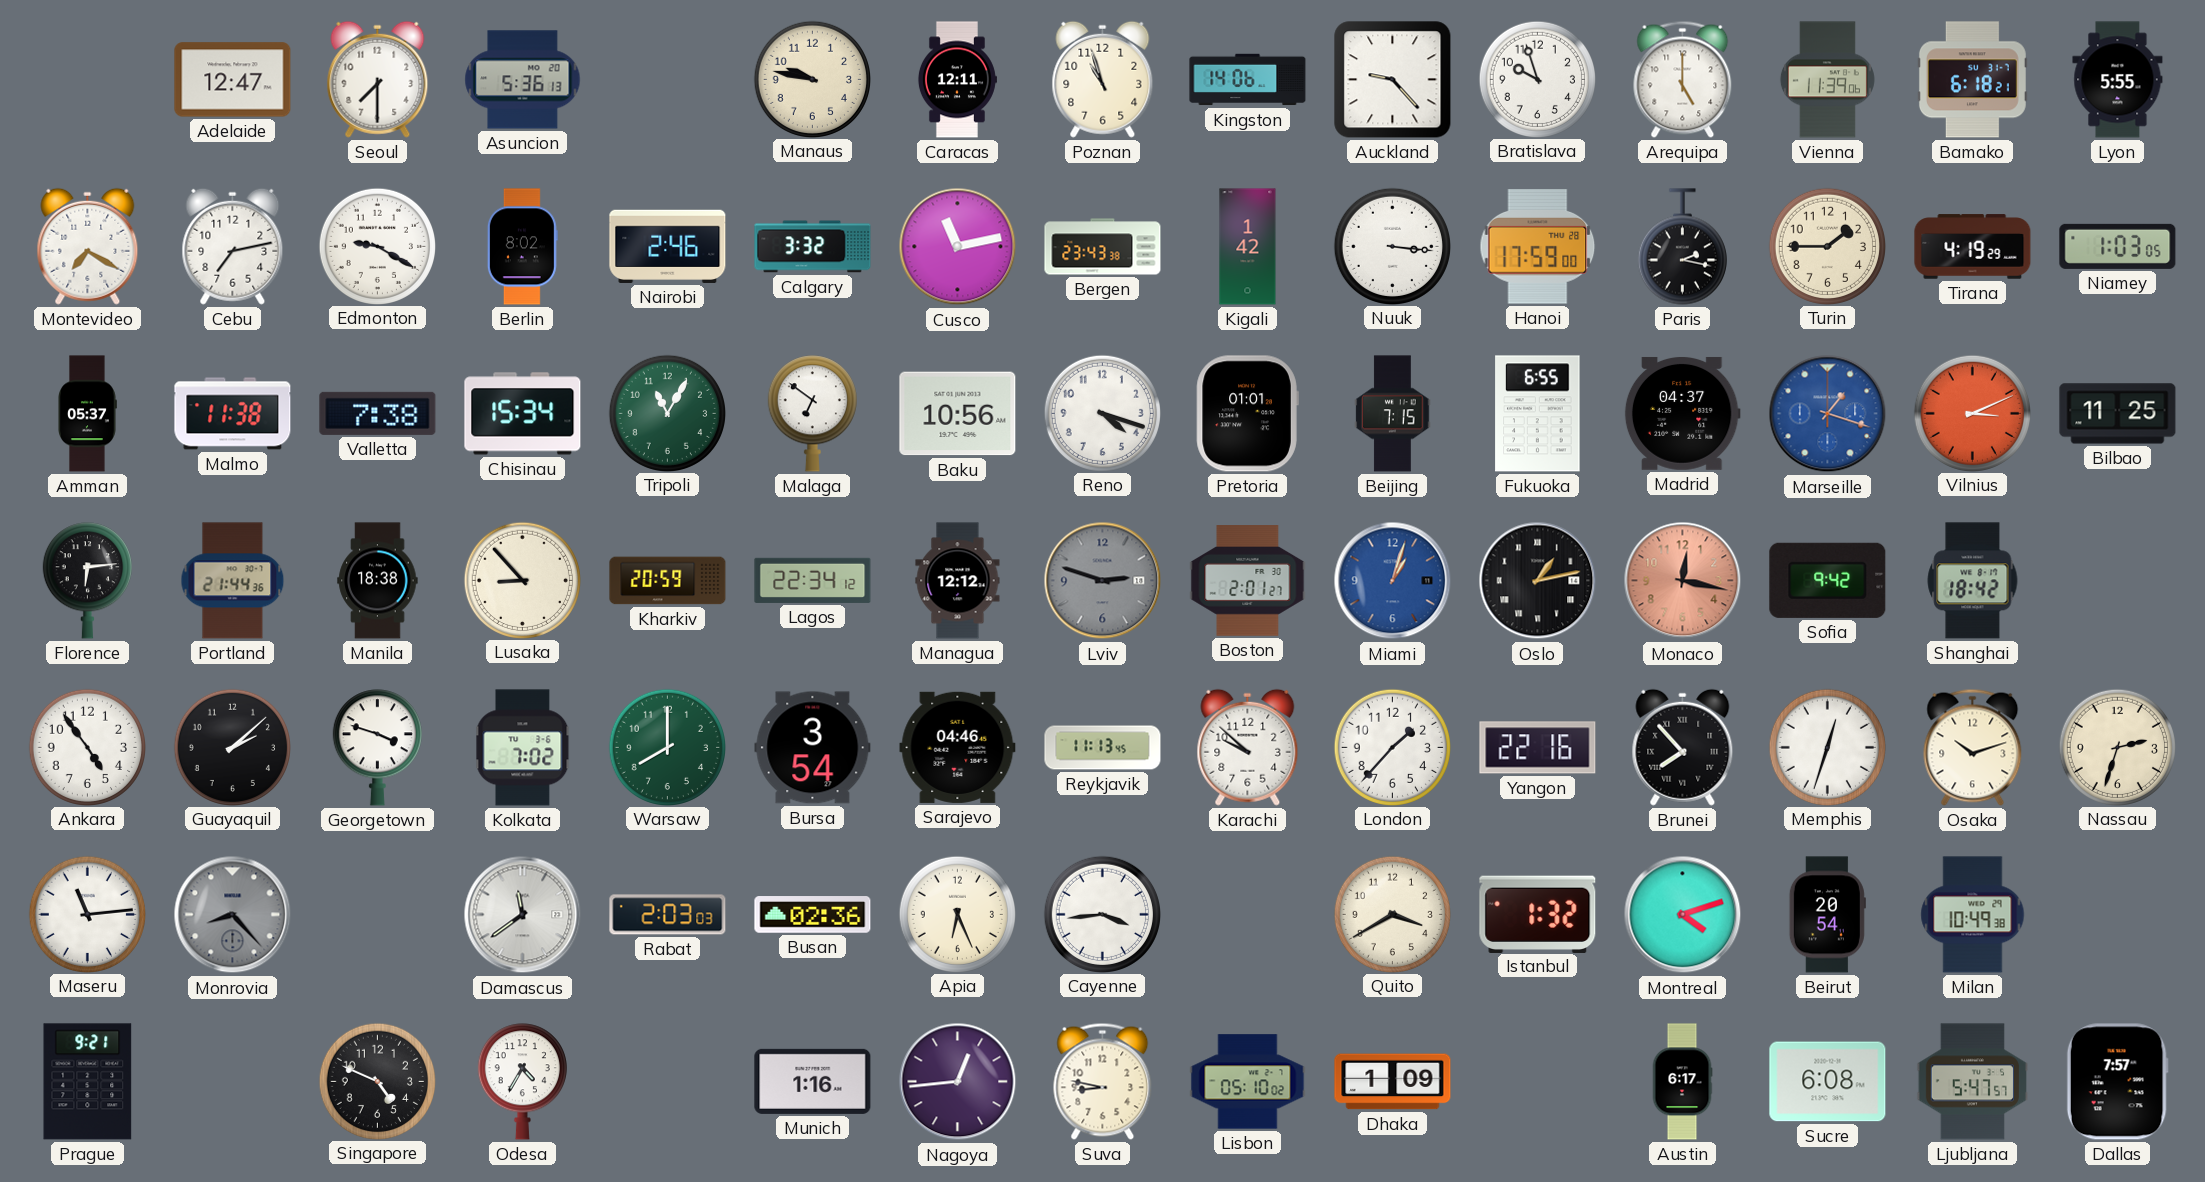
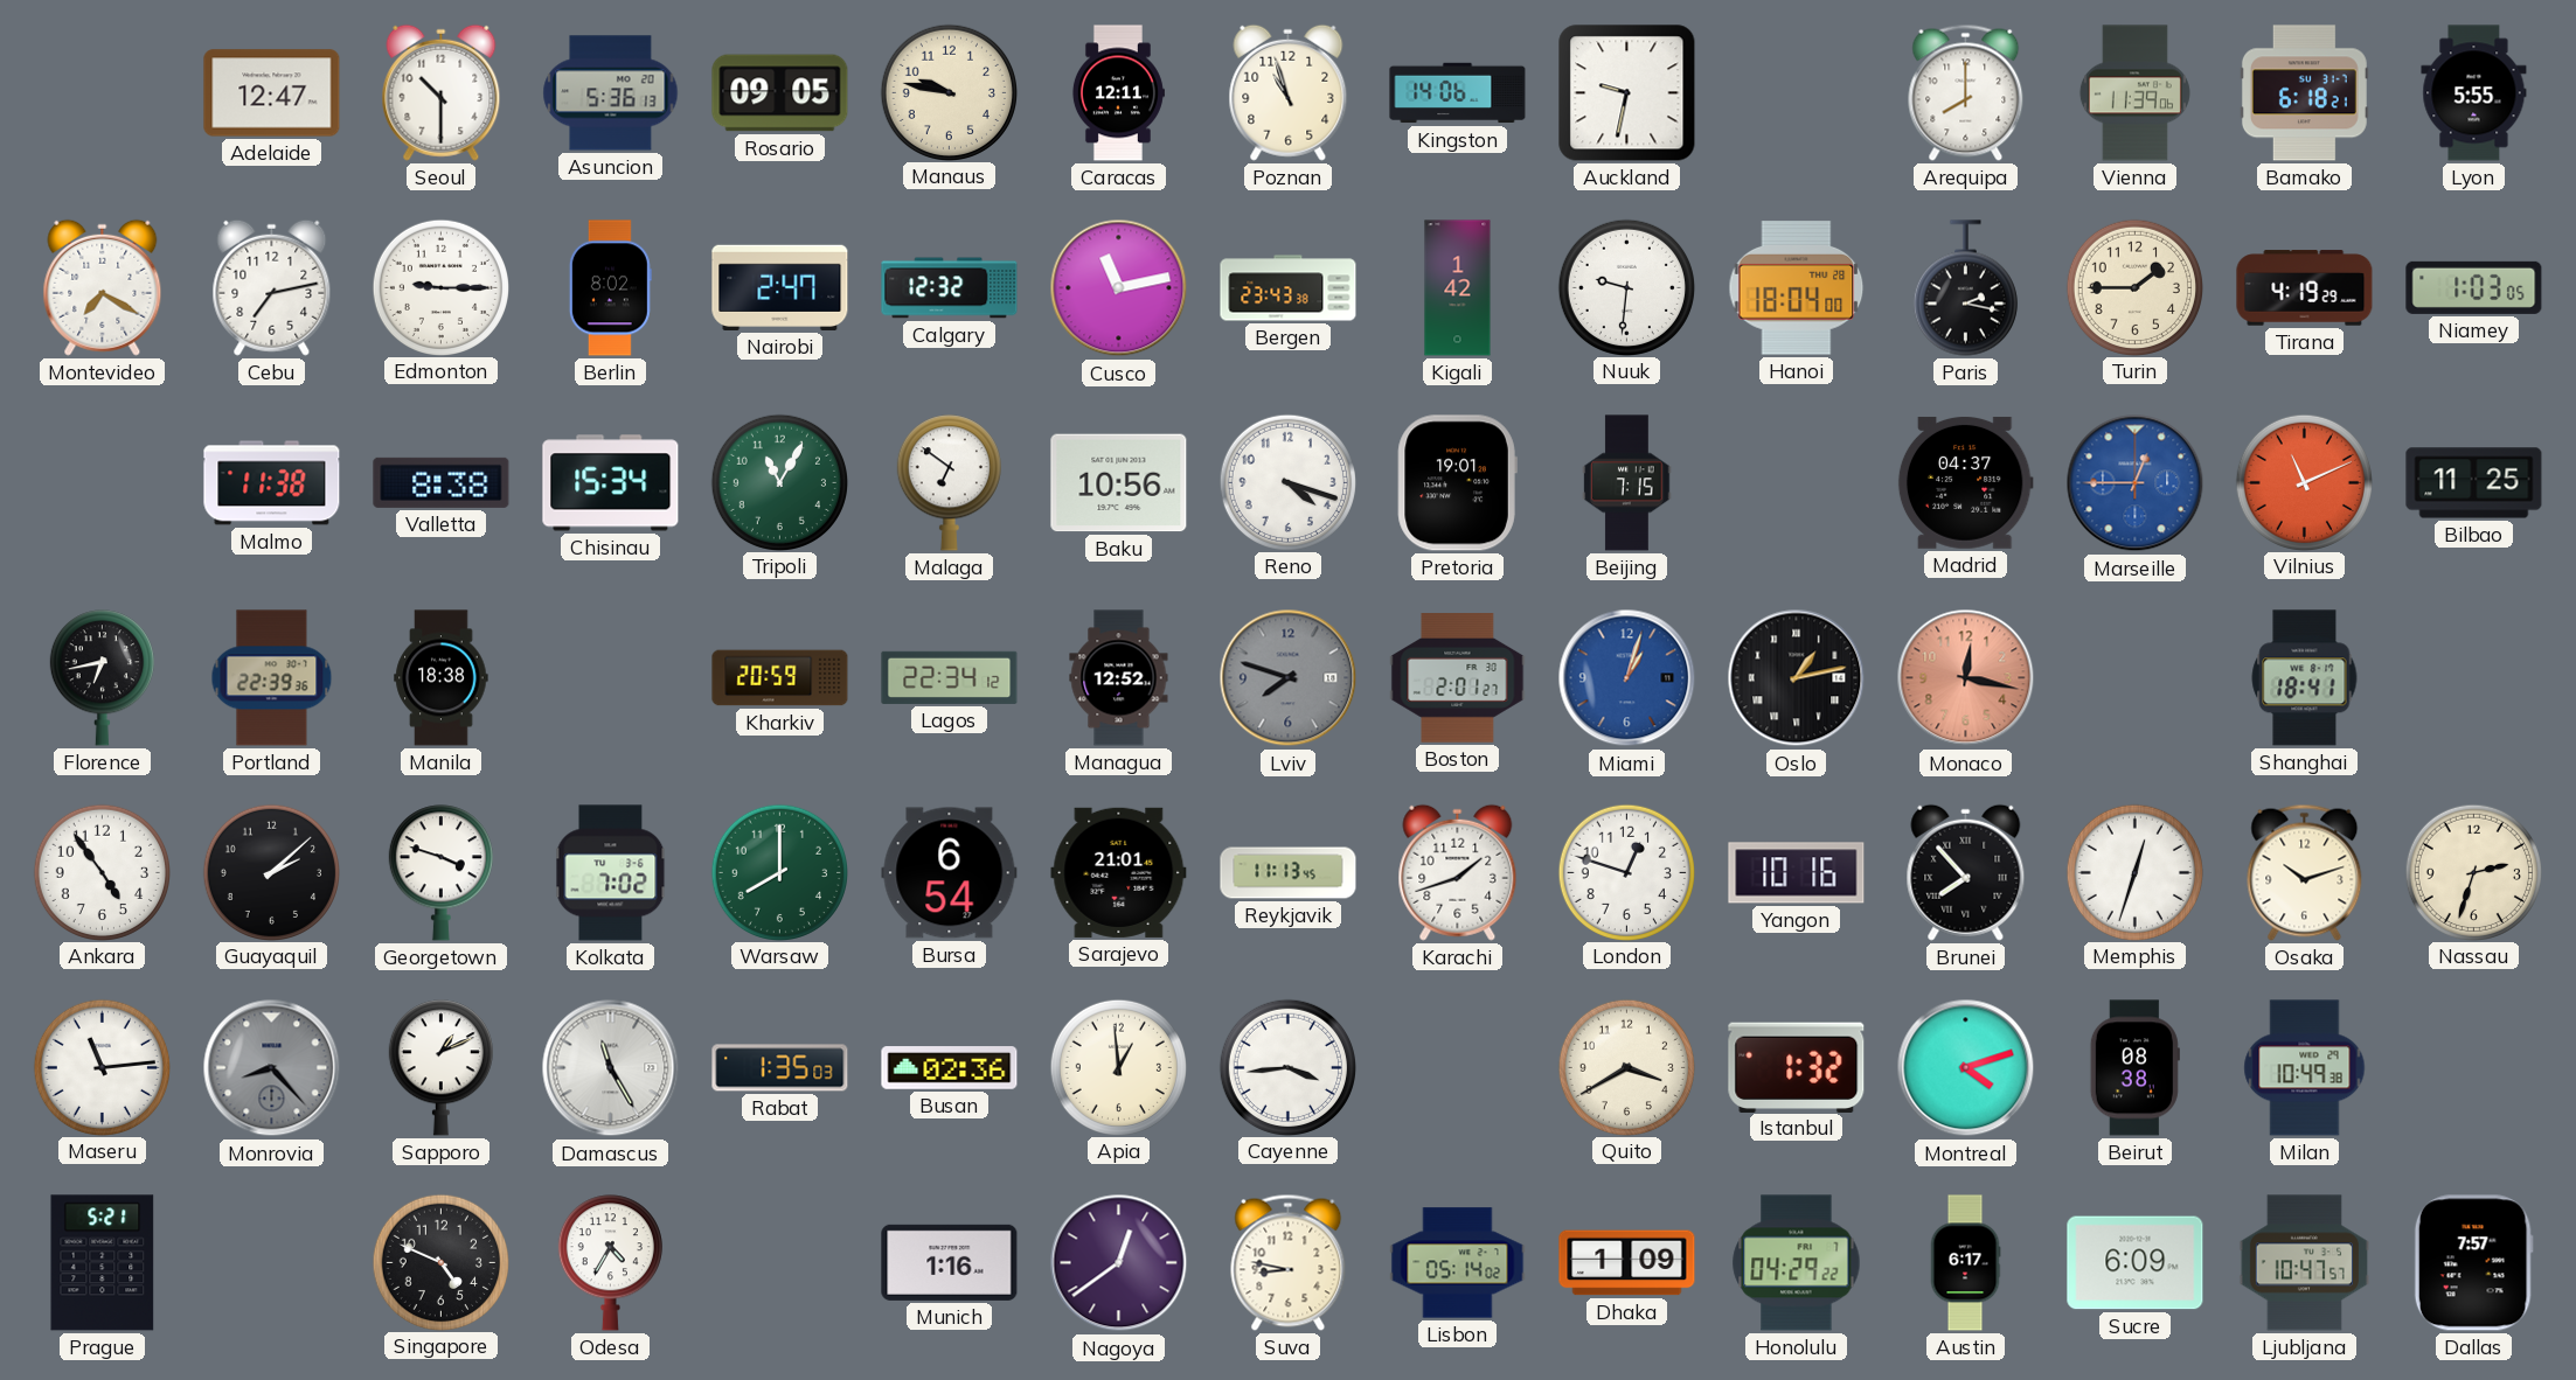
Seoul: 7:30 -> 10:30
Rosario: none -> 09:05
Auckland: 9:23 -> 9:32
Bratislava: 9:57 -> none
Arequipa: 5:00 -> 8:00
Edmonton: 9:20 -> 9:15
Nairobi: 2:46 -> 2:47
Calgary: 3:32 -> 12:32
Nuuk: 3:16 -> 9:31
Hanoi: 17:59 -> 18:04
Amman: 05:37 -> none
Valletta: 7:38 -> 8:38
Pretoria: 01:01 -> 19:01
Fukuoka: 6:55 -> none
Marseille: 1:18 -> 12:45
Vilnius: 3:11 -> 11:11
Florence: 6:14 -> 6:43
Portland: 21:44 -> 22:39
Lusaka: 8:53 -> none
Managua: 12:12 -> 12:52
Lviv: 2:48 -> 7:48
Sofia: 9:42 -> none
Shanghai: 18:42 -> 18:41
Bursa: 3:54 -> 6:54
Sarajevo: 04:46 -> 21:01
Karachi: 9:52 -> 1:42
London: 1:37 -> 12:48
Yangon: 22:16 -> 10:16
Sapporo: none -> 1:11
Damascus: 11:39 -> 11:25
Rabat: 2:03 -> 1:35
Apia: 6:26 -> 12:59
Beirut: 20:54 -> 08:38
Prague: 9:21 -> 5:21
Nagoya: 12:44 -> 12:39
Lisbon: 05:10 -> 05:14
Honolulu: none -> 04:29
Sucre: 6:08 -> 6:09
Ljubljana: 5:47 -> 10:47
